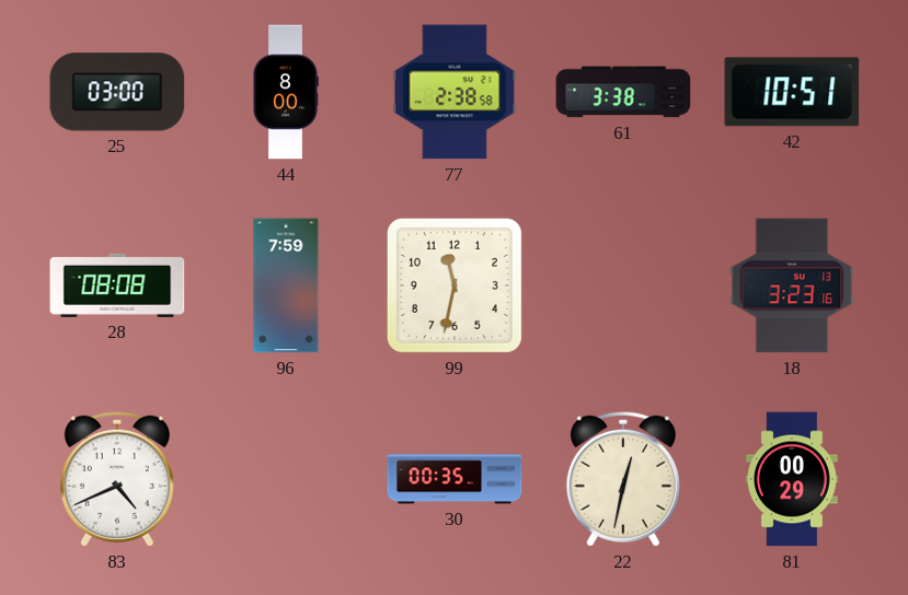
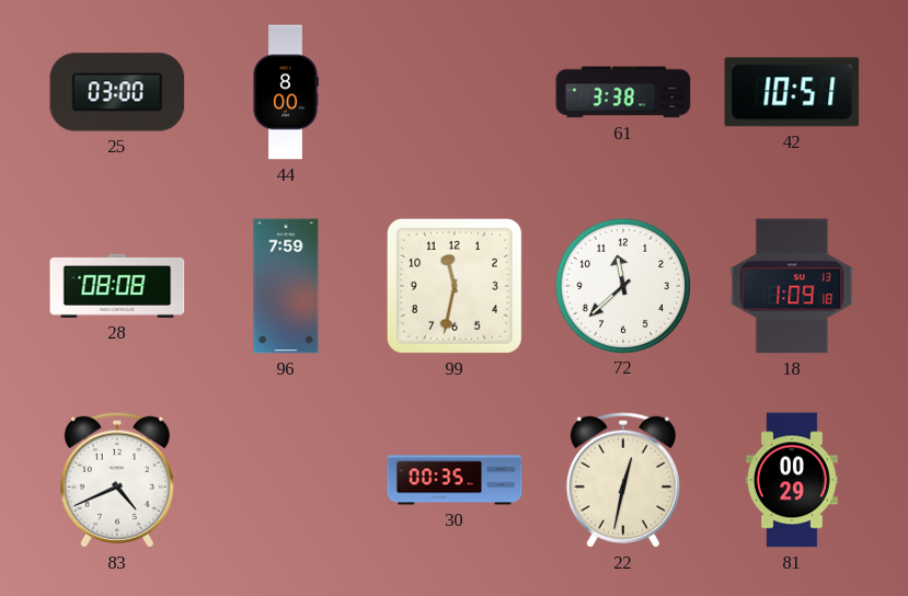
77: 2:38 -> none
72: none -> 11:38
18: 3:23 -> 1:09
